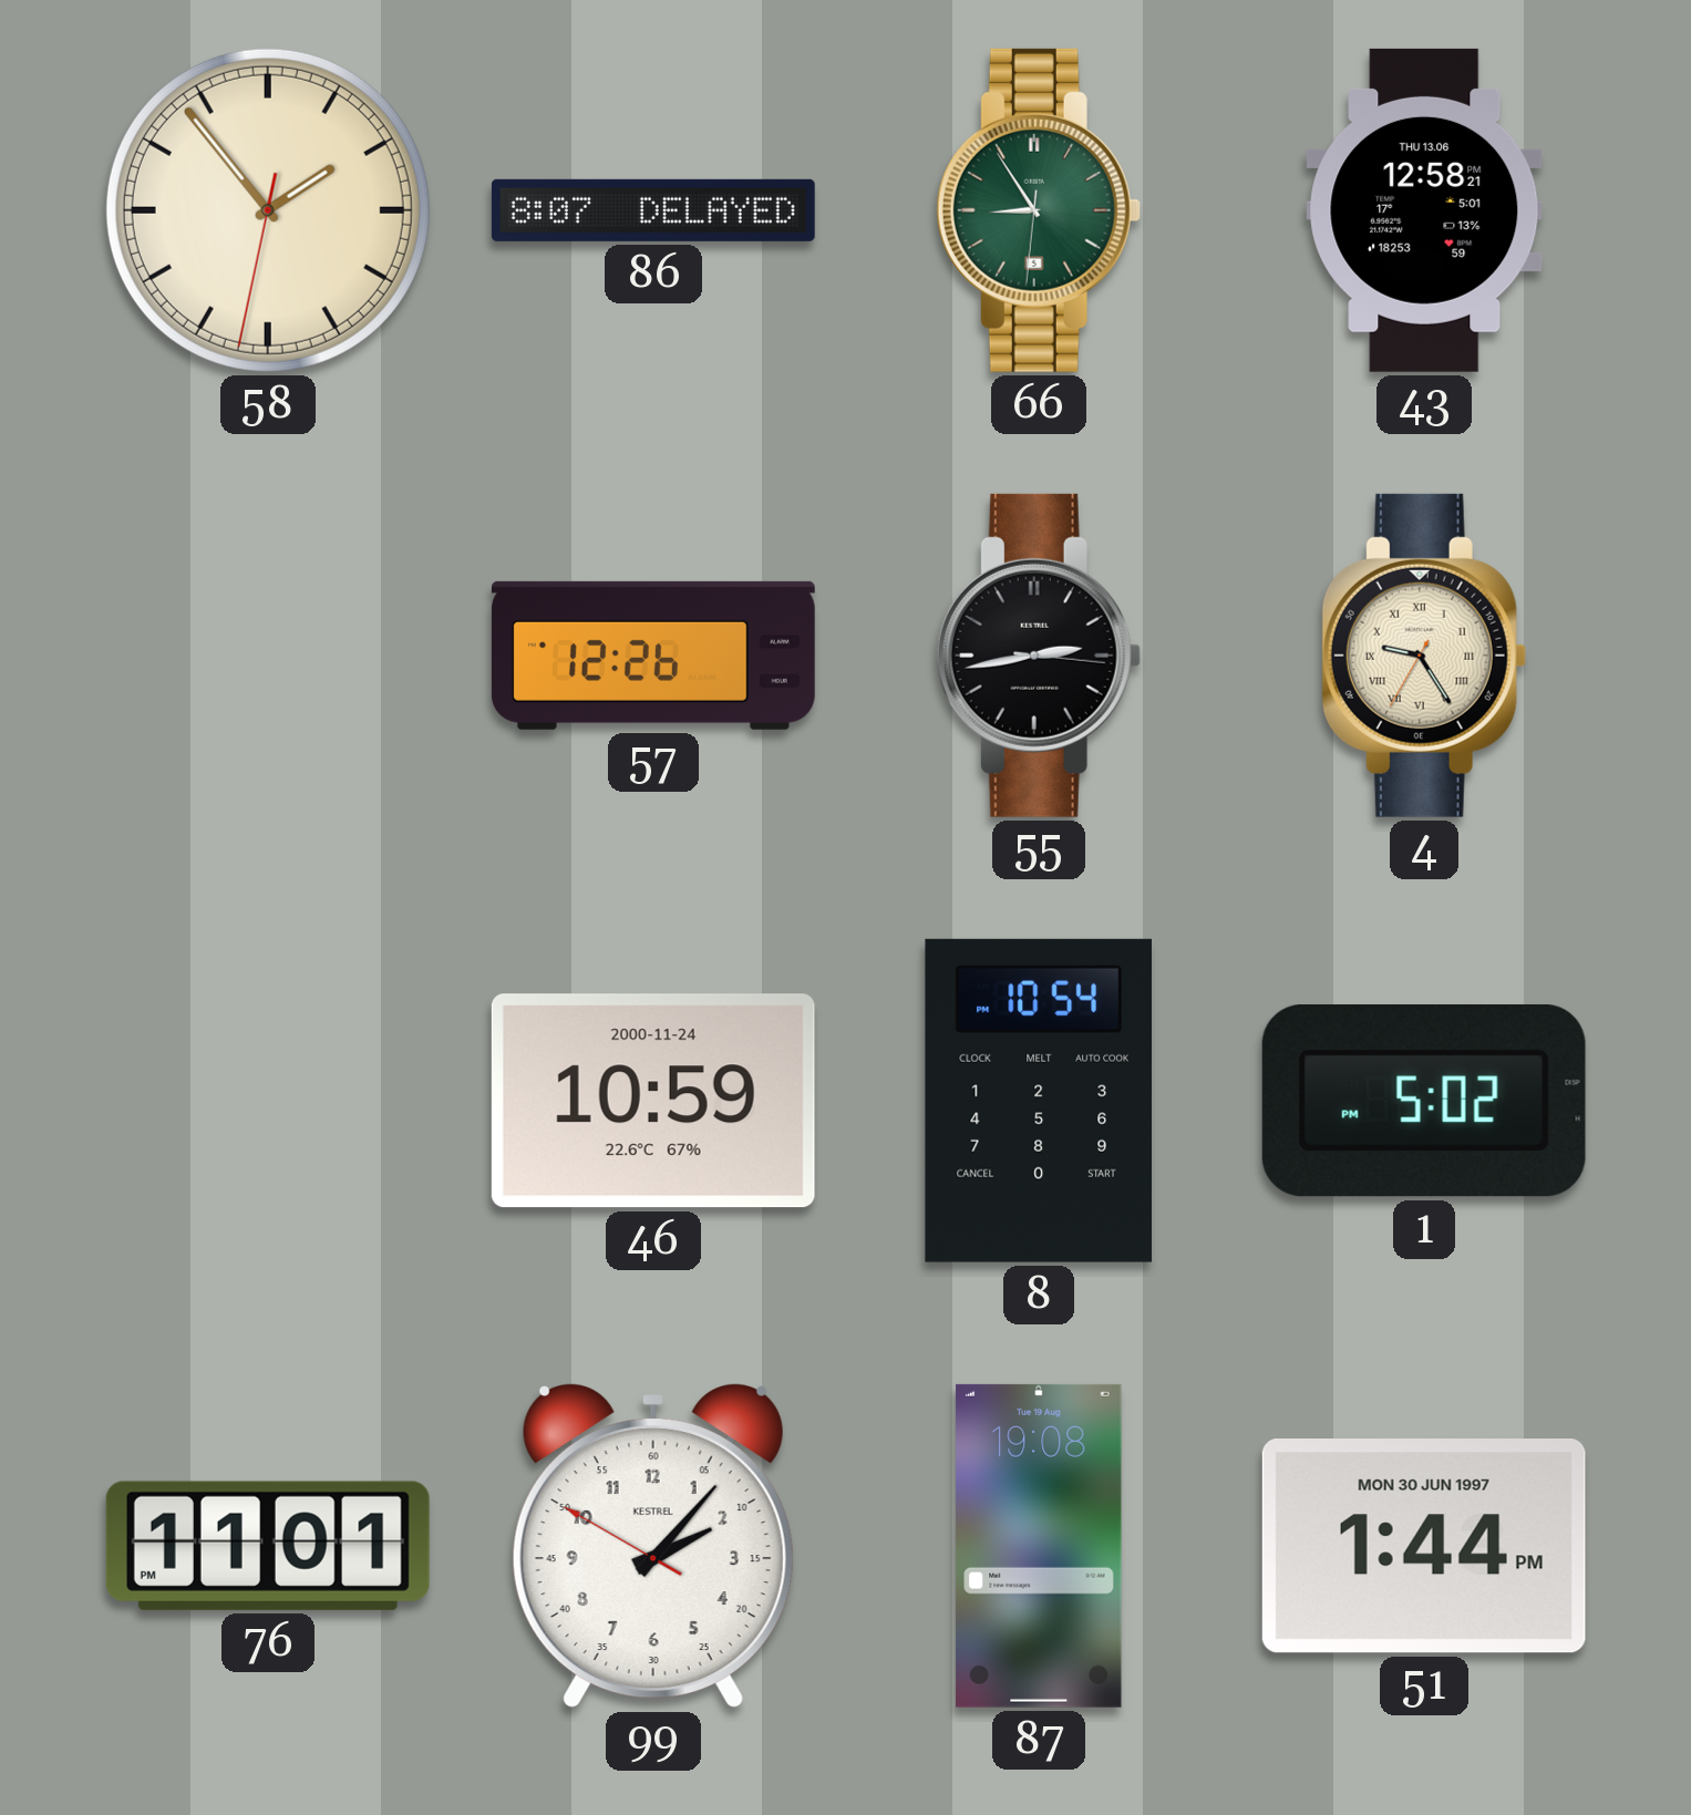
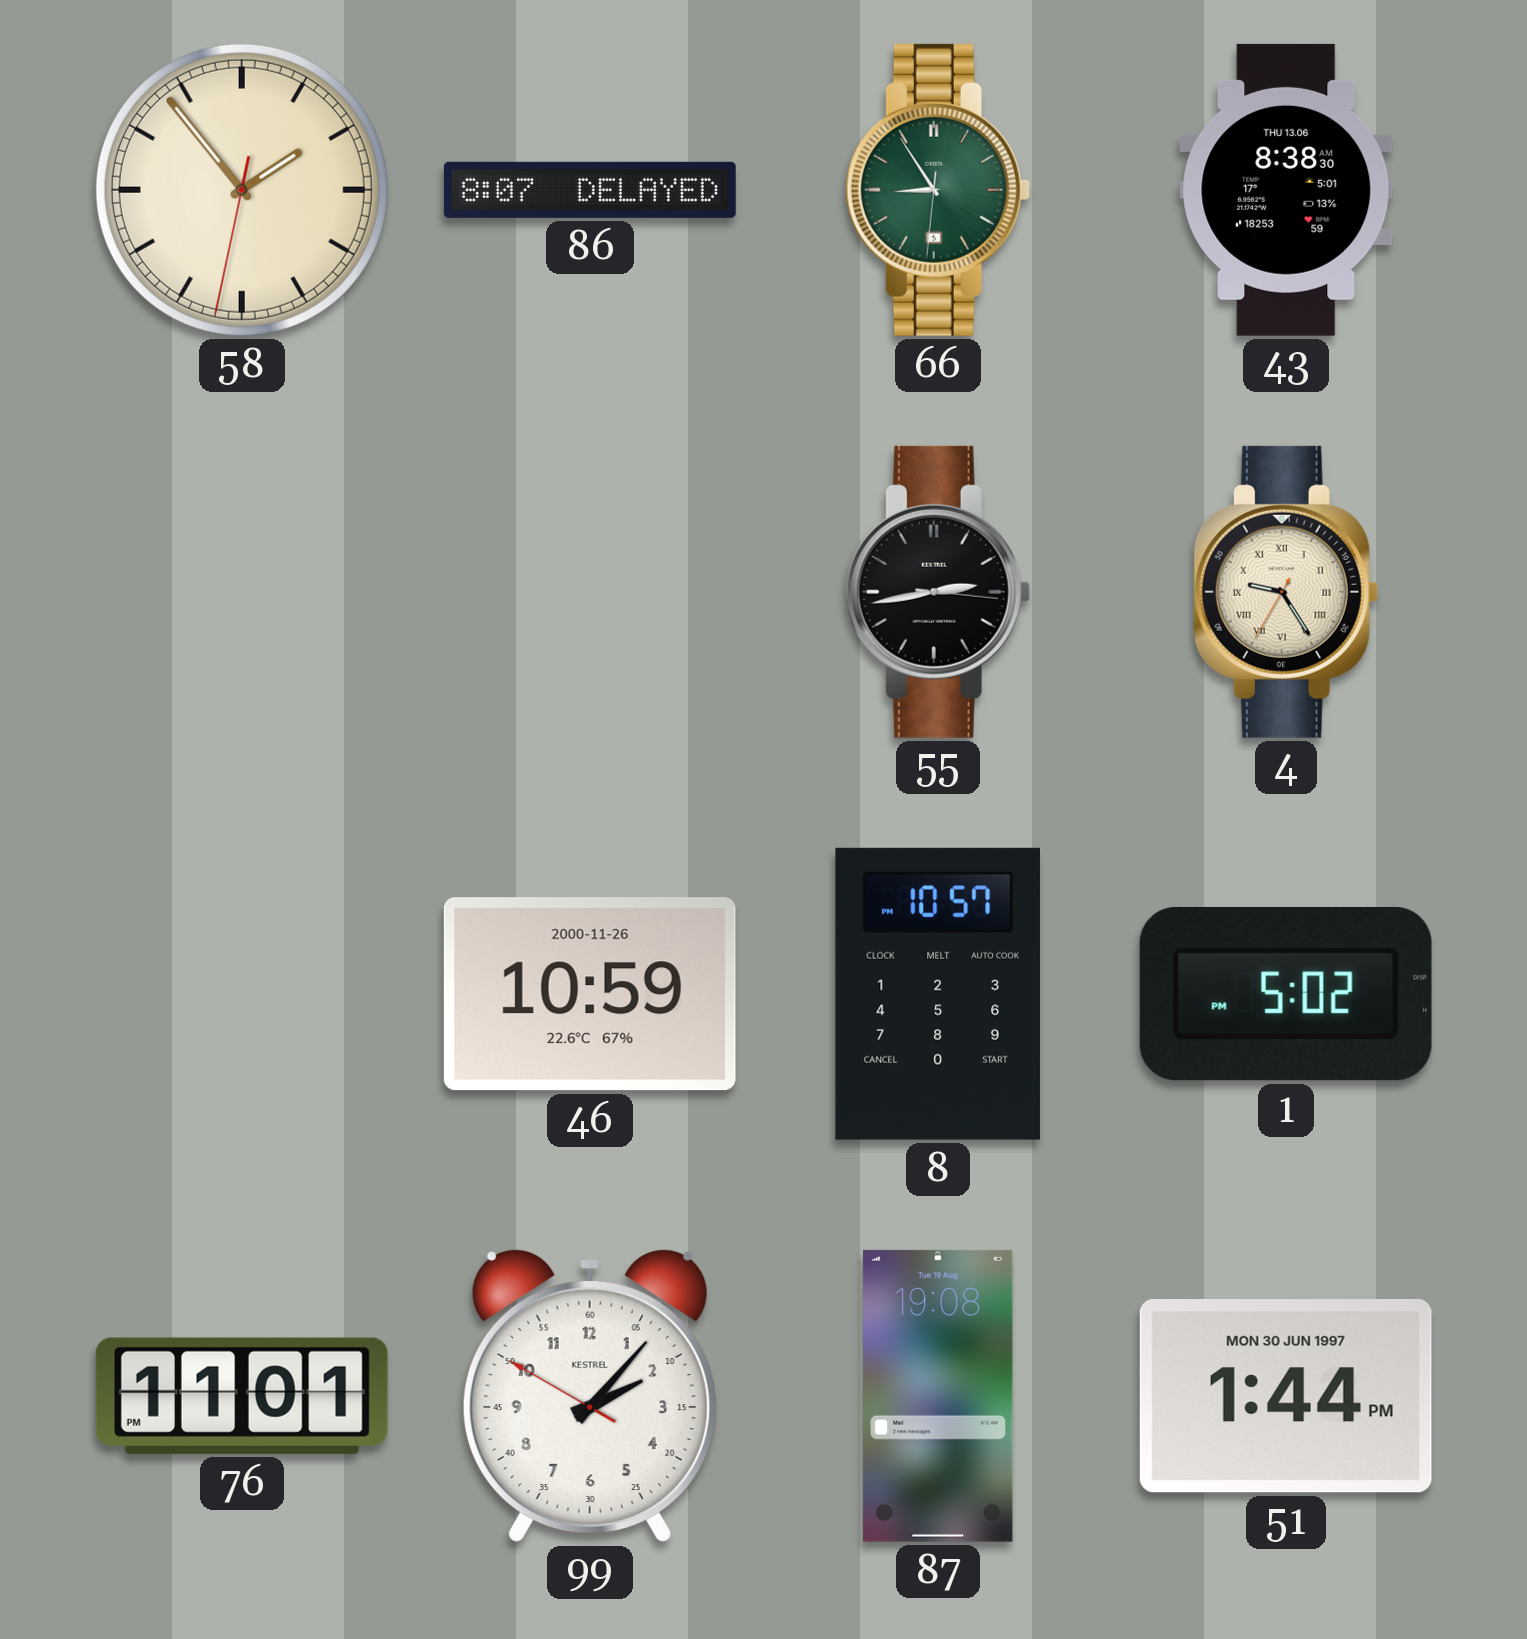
43: 12:58 -> 8:38
57: 12:26 -> none
46 date: 2000-11-24 -> 2000-11-26
8: 10:54 -> 10:57
